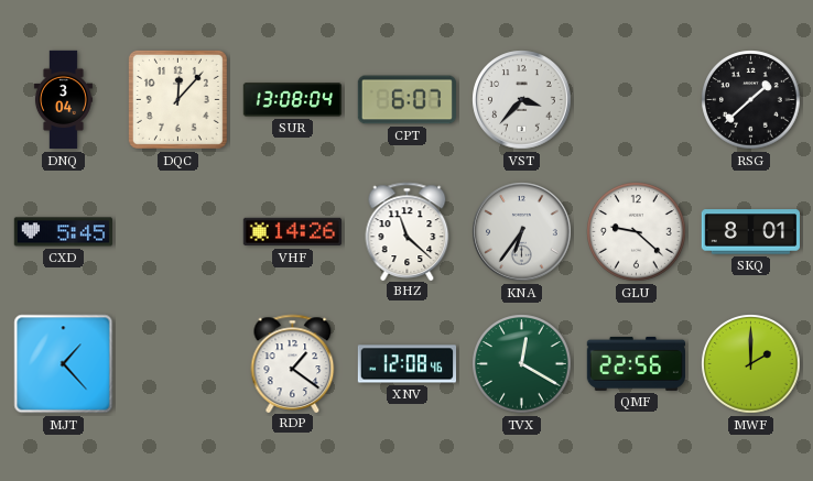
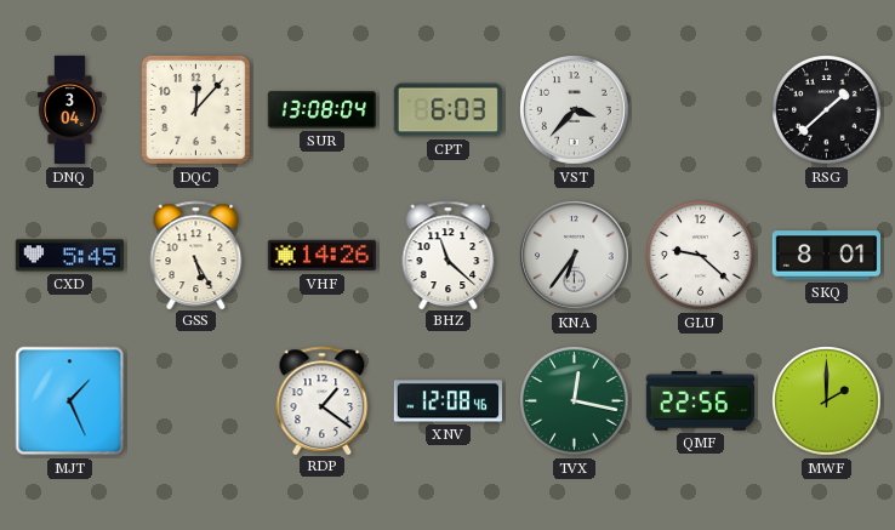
CPT: 6:07 -> 6:03
GSS: none -> 5:25
MJT: 1:23 -> 1:26
TVX: 12:20 -> 12:17
